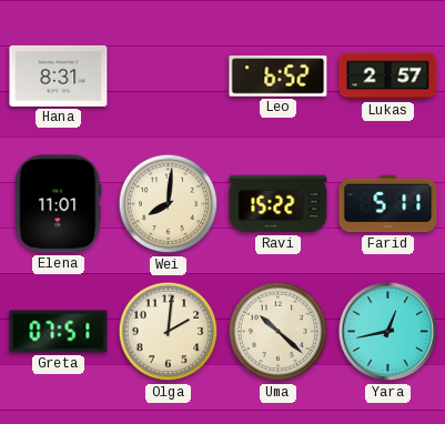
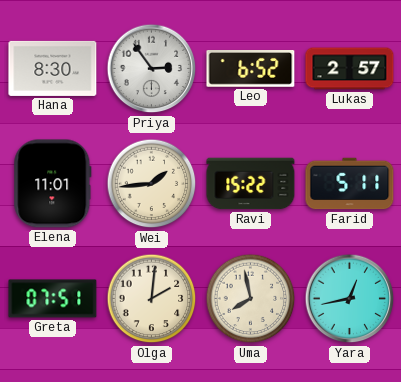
Hana: 8:31 -> 8:30
Priya: none -> 2:54
Wei: 8:01 -> 1:44
Uma: 10:22 -> 7:58
